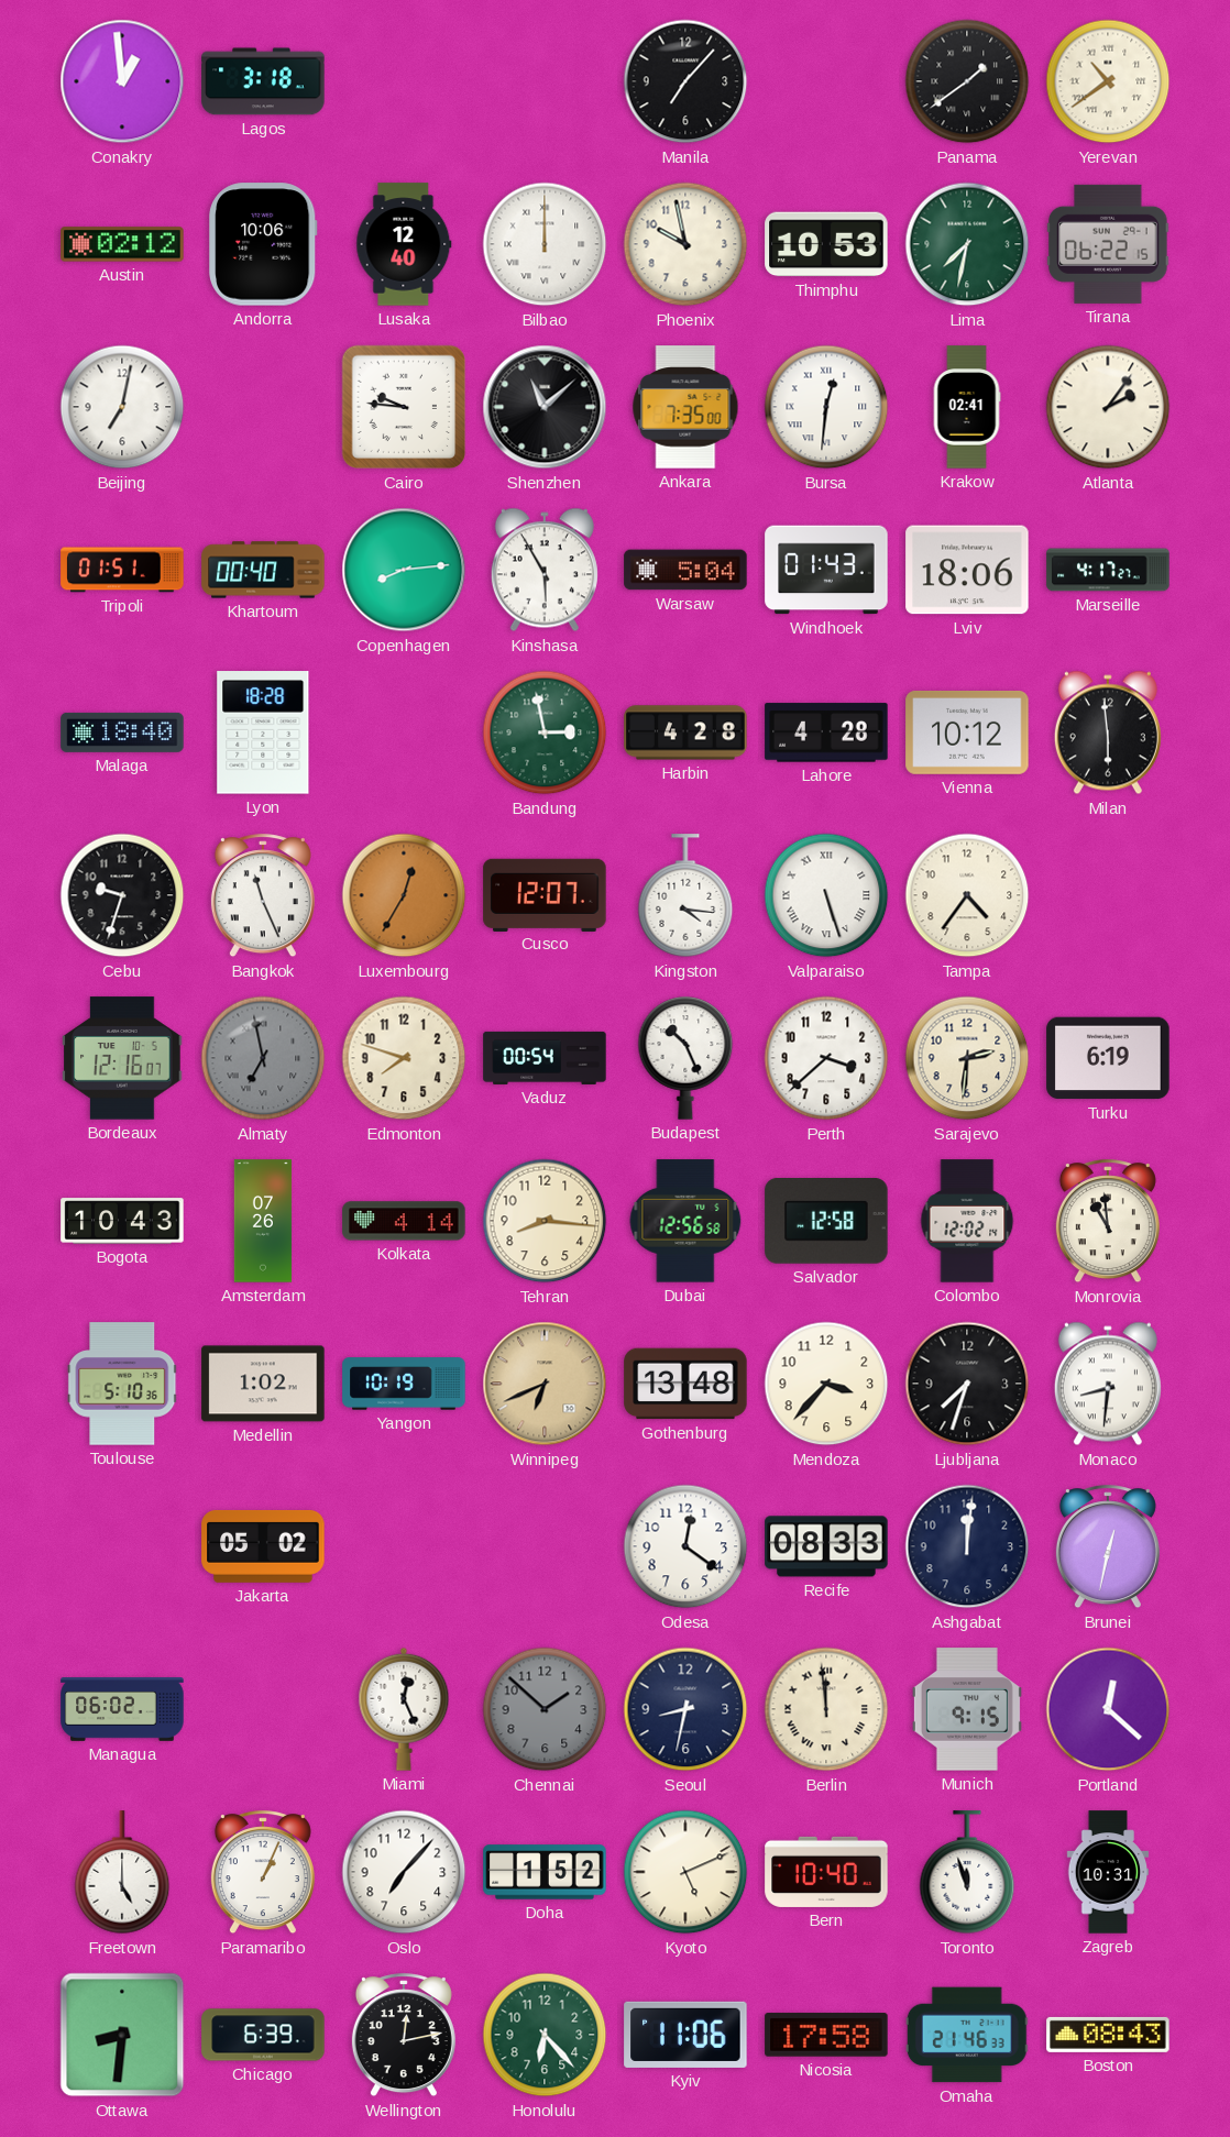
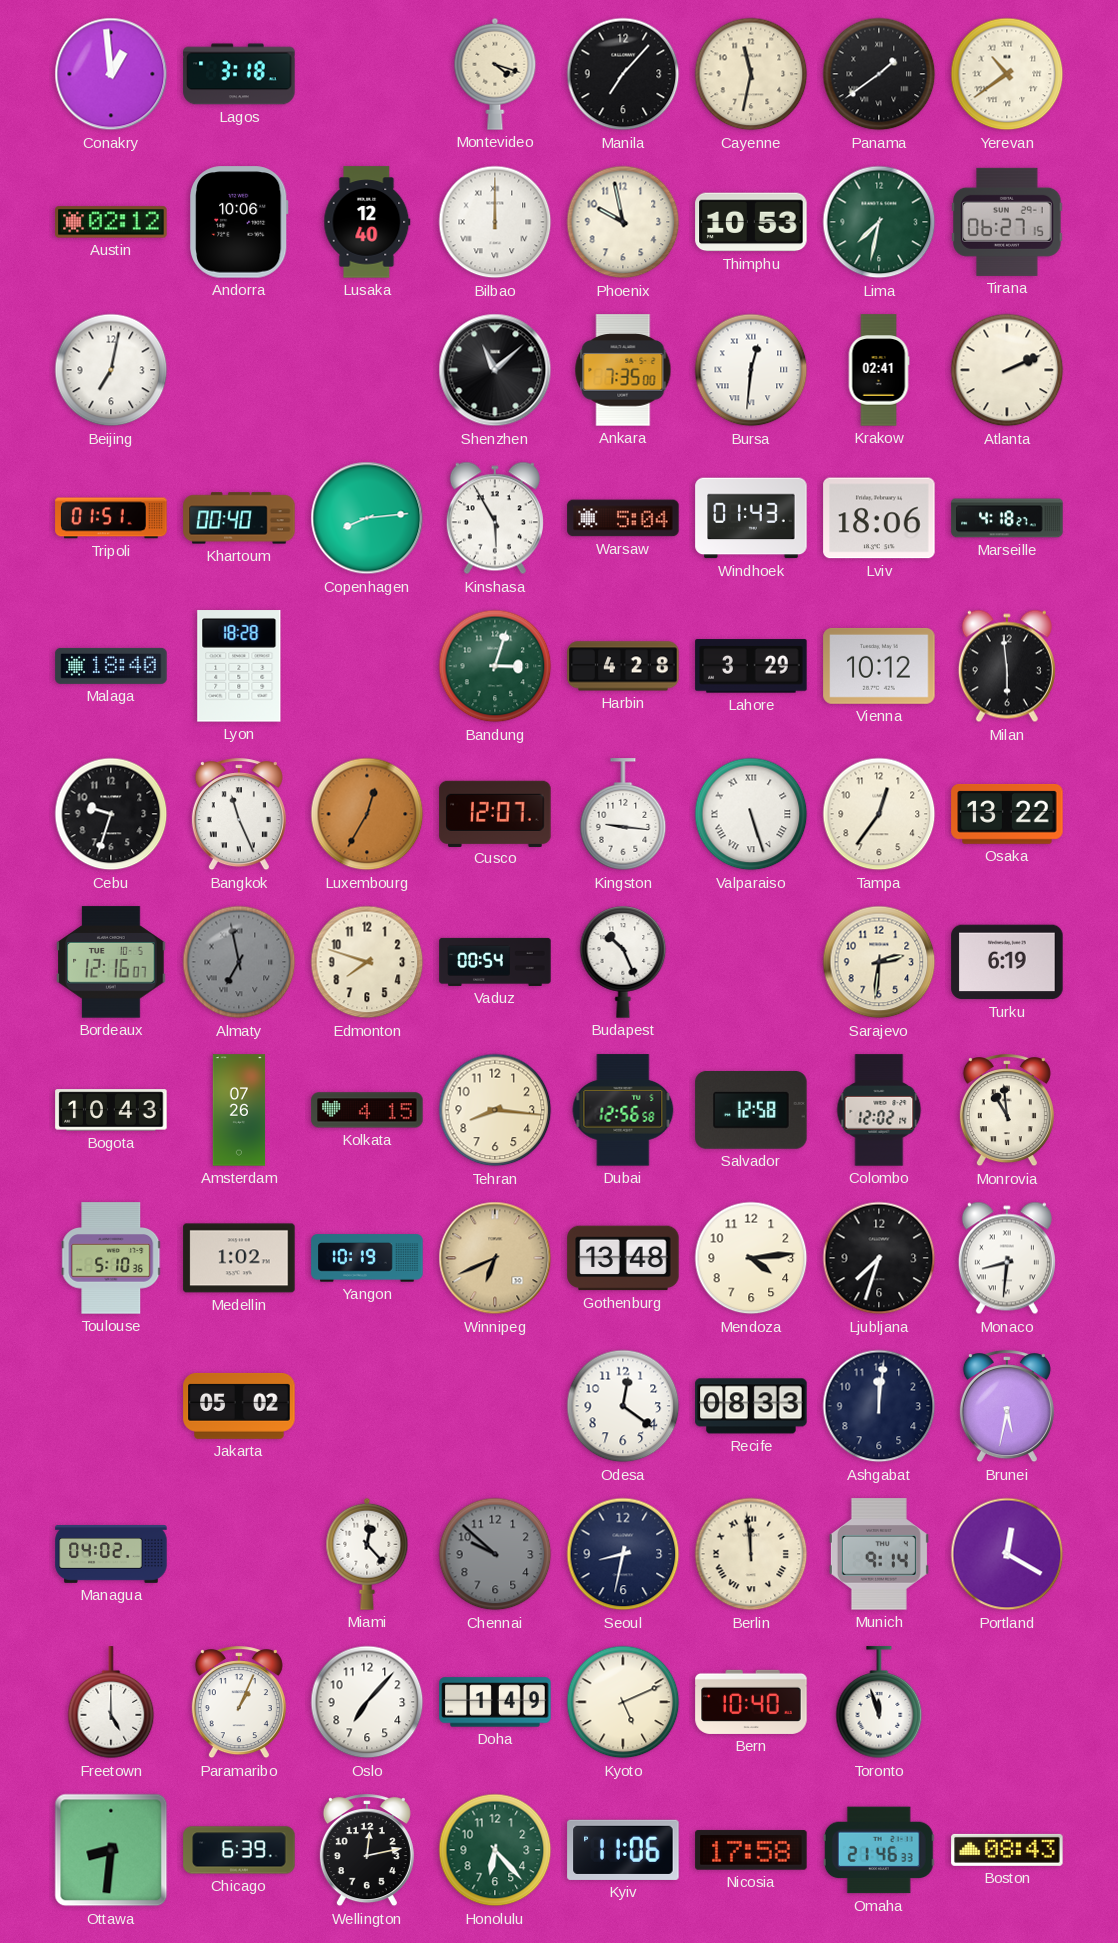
Montevideo: none -> 4:18
Cayenne: none -> 11:32
Tirana: 06:22 -> 06:27
Cairo: 9:46 -> none
Atlanta: 2:06 -> 2:11
Marseille: 4:17 -> 4:18
Bandung: 2:58 -> 3:03
Lahore: 4:28 -> 3:29
Kingston: 4:16 -> 9:16
Tampa: 4:36 -> 12:36
Osaka: none -> 13:22
Perth: 3:38 -> none
Kolkata: 4:14 -> 4:15
Mendoza: 3:37 -> 4:14
Brunei: 12:32 -> 5:32
Managua: 06:02 -> 04:02
Miami: 12:26 -> 12:23
Chennai: 1:52 -> 9:52
Munich: 9:15 -> 9:14
Portland: 12:22 -> 12:20
Doha: 1:52 -> 1:49
Zagreb: 10:31 -> none
